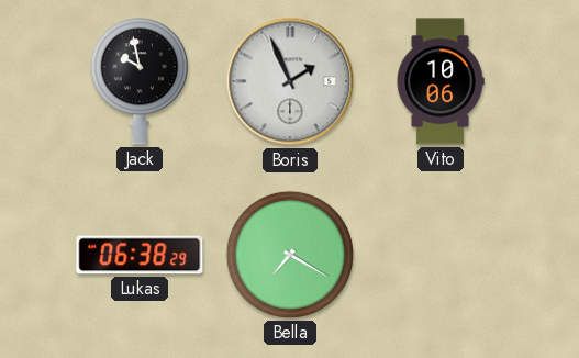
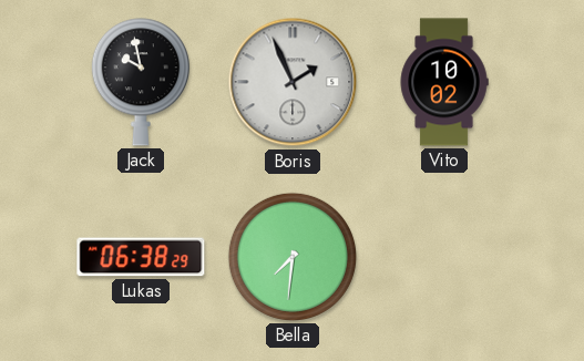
Vito: 10:06 -> 10:02
Bella: 7:20 -> 7:31
